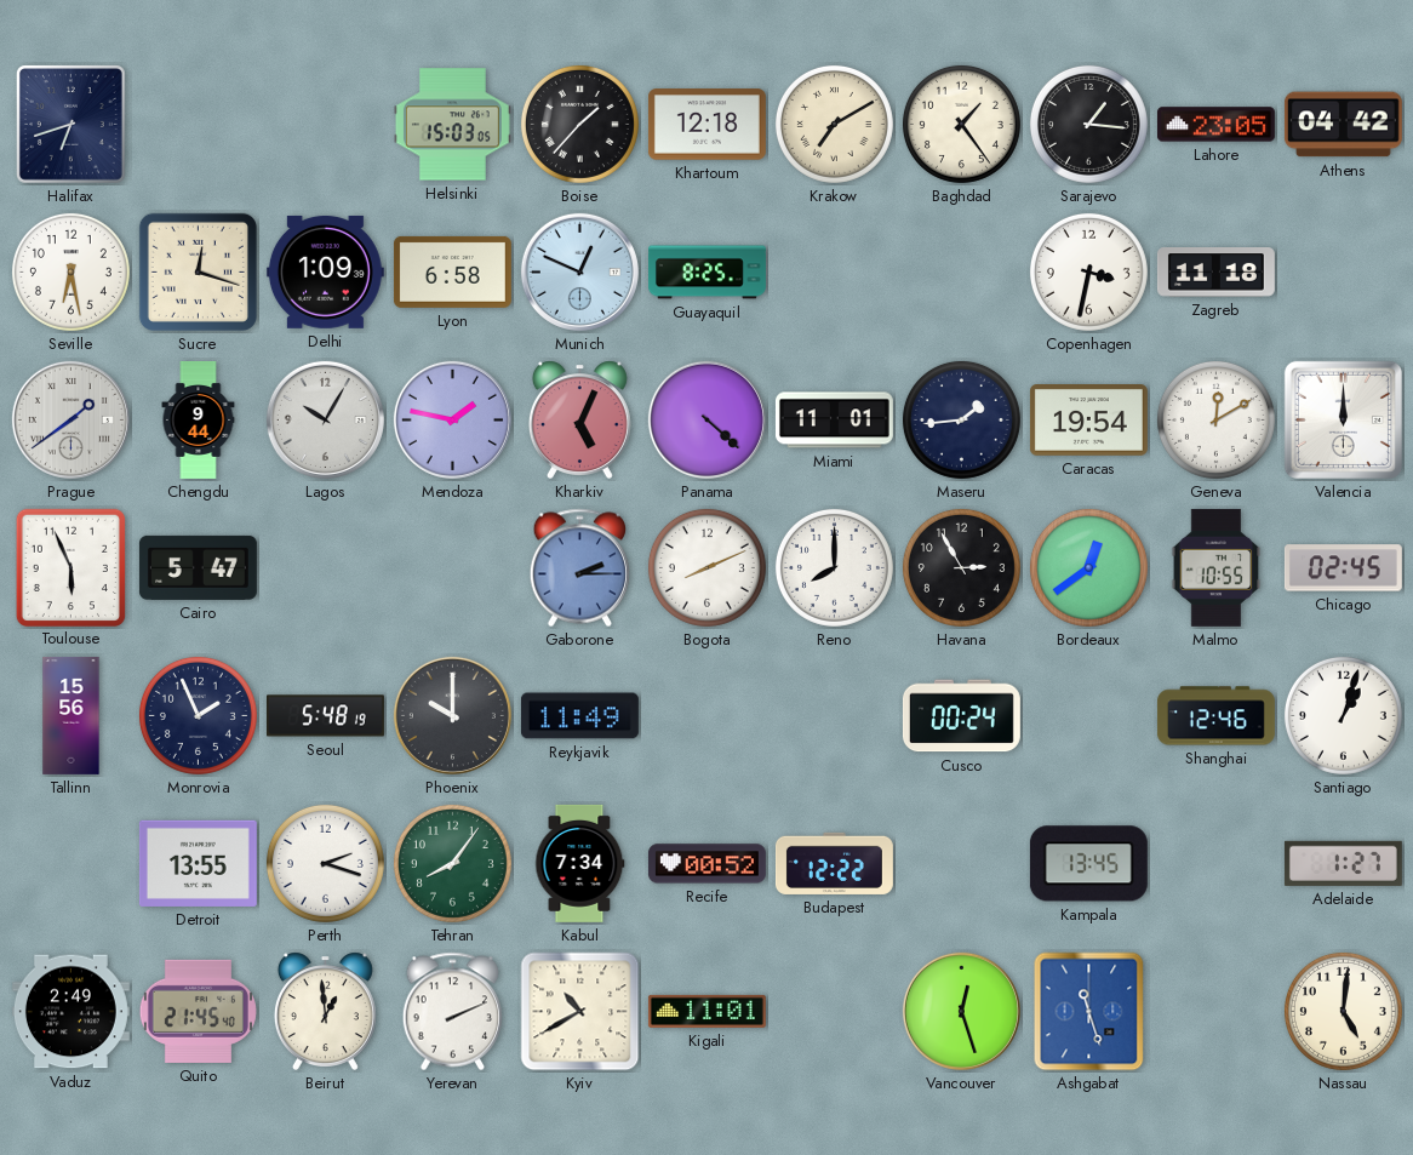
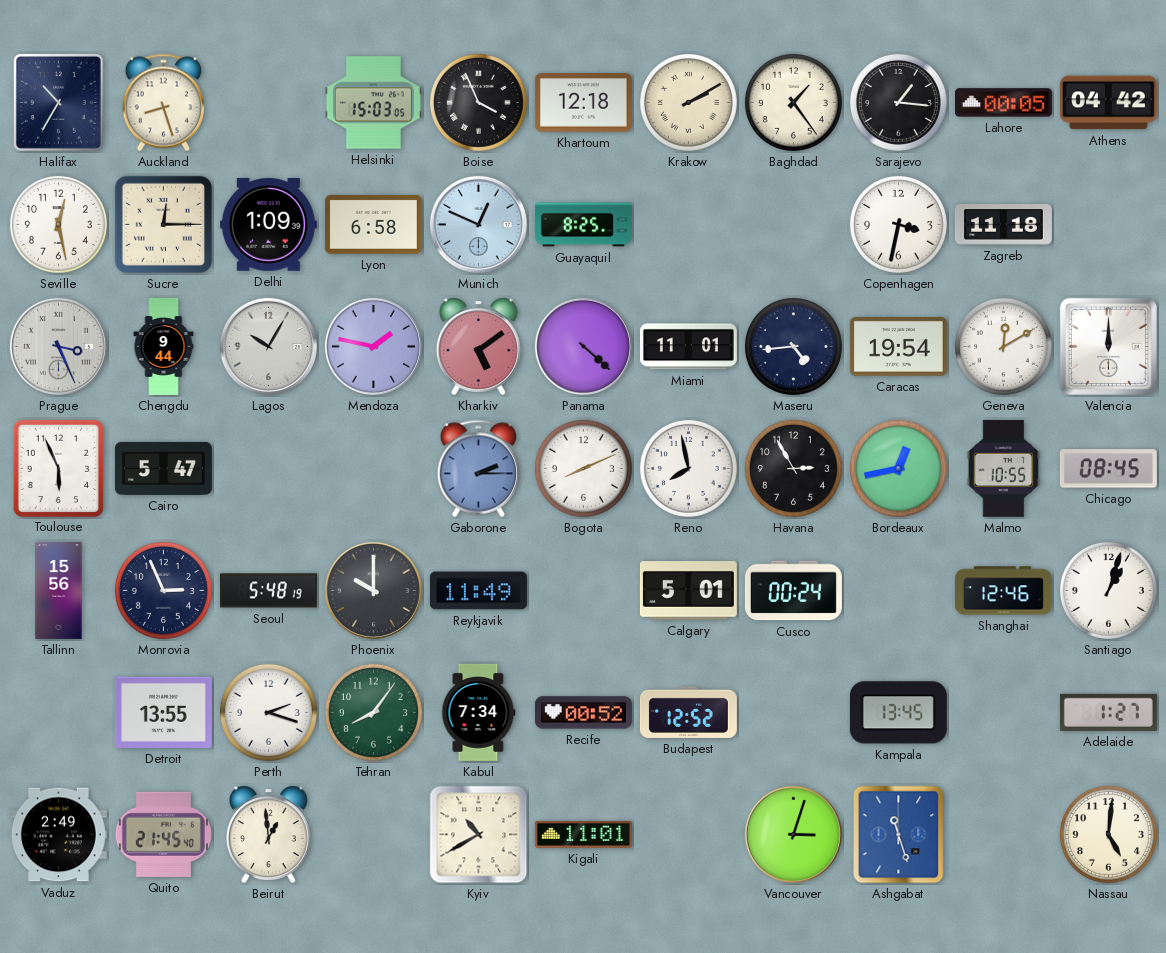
Halifax: 6:42 -> 10:35
Auckland: none -> 8:27
Boise: 1:37 -> 3:56
Krakow: 7:10 -> 2:10
Lahore: 23:05 -> 00:05
Seville: 6:28 -> 12:28
Sucre: 12:18 -> 12:15
Prague: 1:39 -> 3:26
Kharkiv: 5:04 -> 5:09
Maseru: 1:44 -> 4:44
Reno: 8:00 -> 7:58
Bordeaux: 12:39 -> 12:43
Chicago: 02:45 -> 08:45
Monrovia: 1:56 -> 2:56
Calgary: none -> 5:01
Budapest: 12:22 -> 12:52
Yerevan: 2:11 -> none
Vancouver: 12:27 -> 3:03
